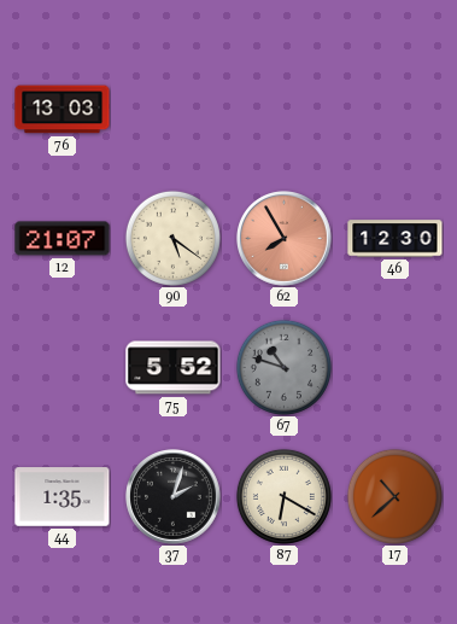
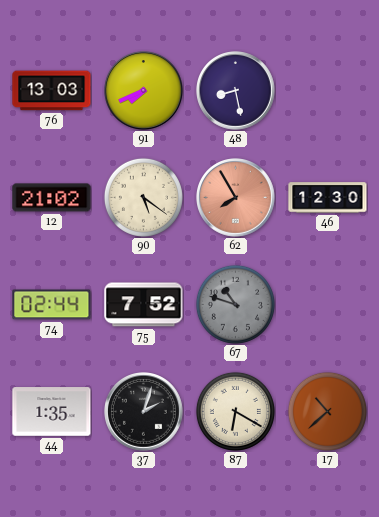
91: none -> 7:41
48: none -> 8:28
12: 21:07 -> 21:02
74: none -> 02:44
75: 5:52 -> 7:52
